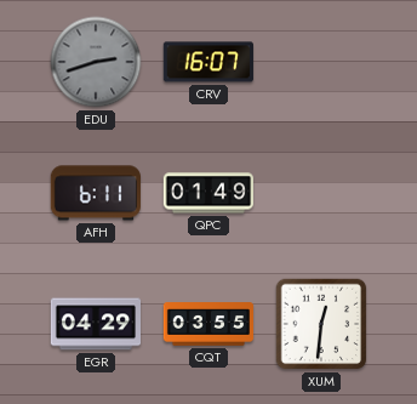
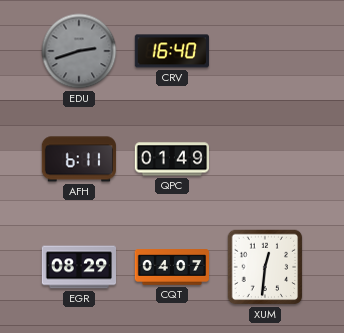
CRV: 16:07 -> 16:40
EGR: 04:29 -> 08:29
CQT: 03:55 -> 04:07
